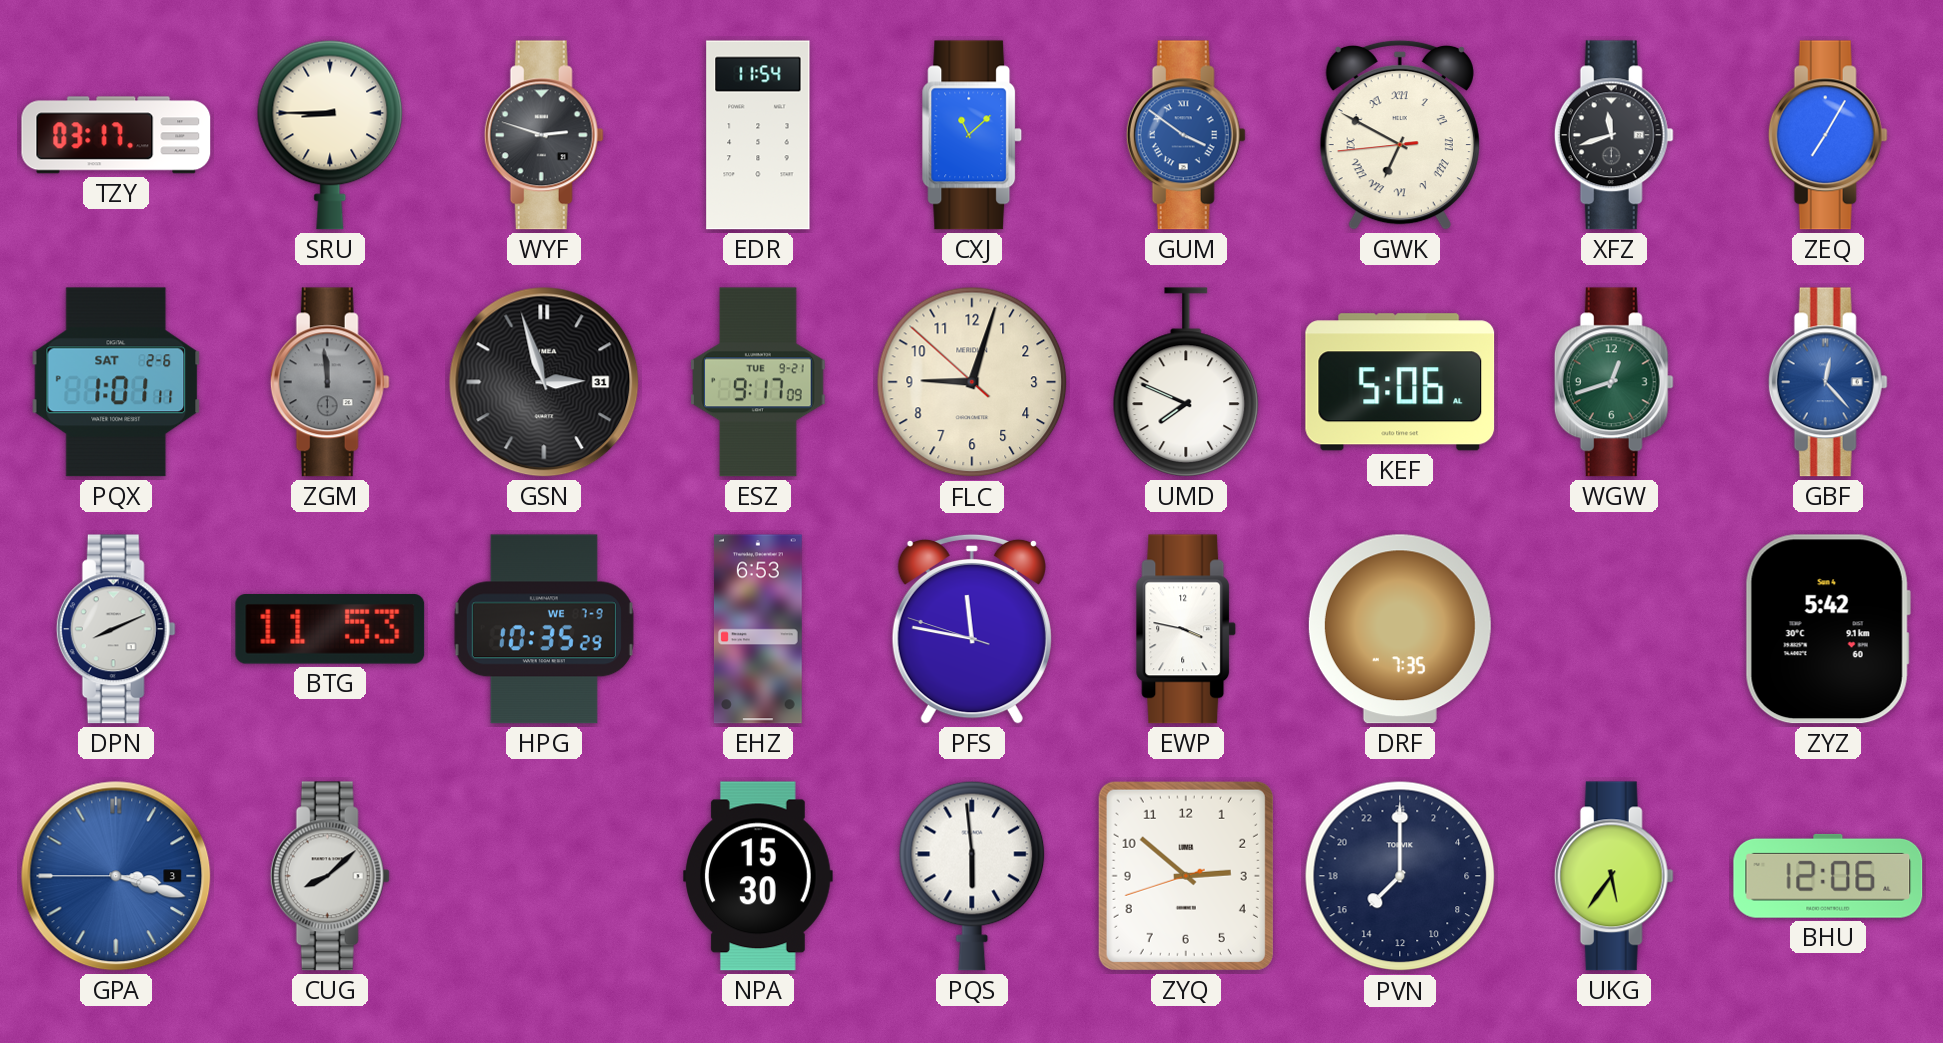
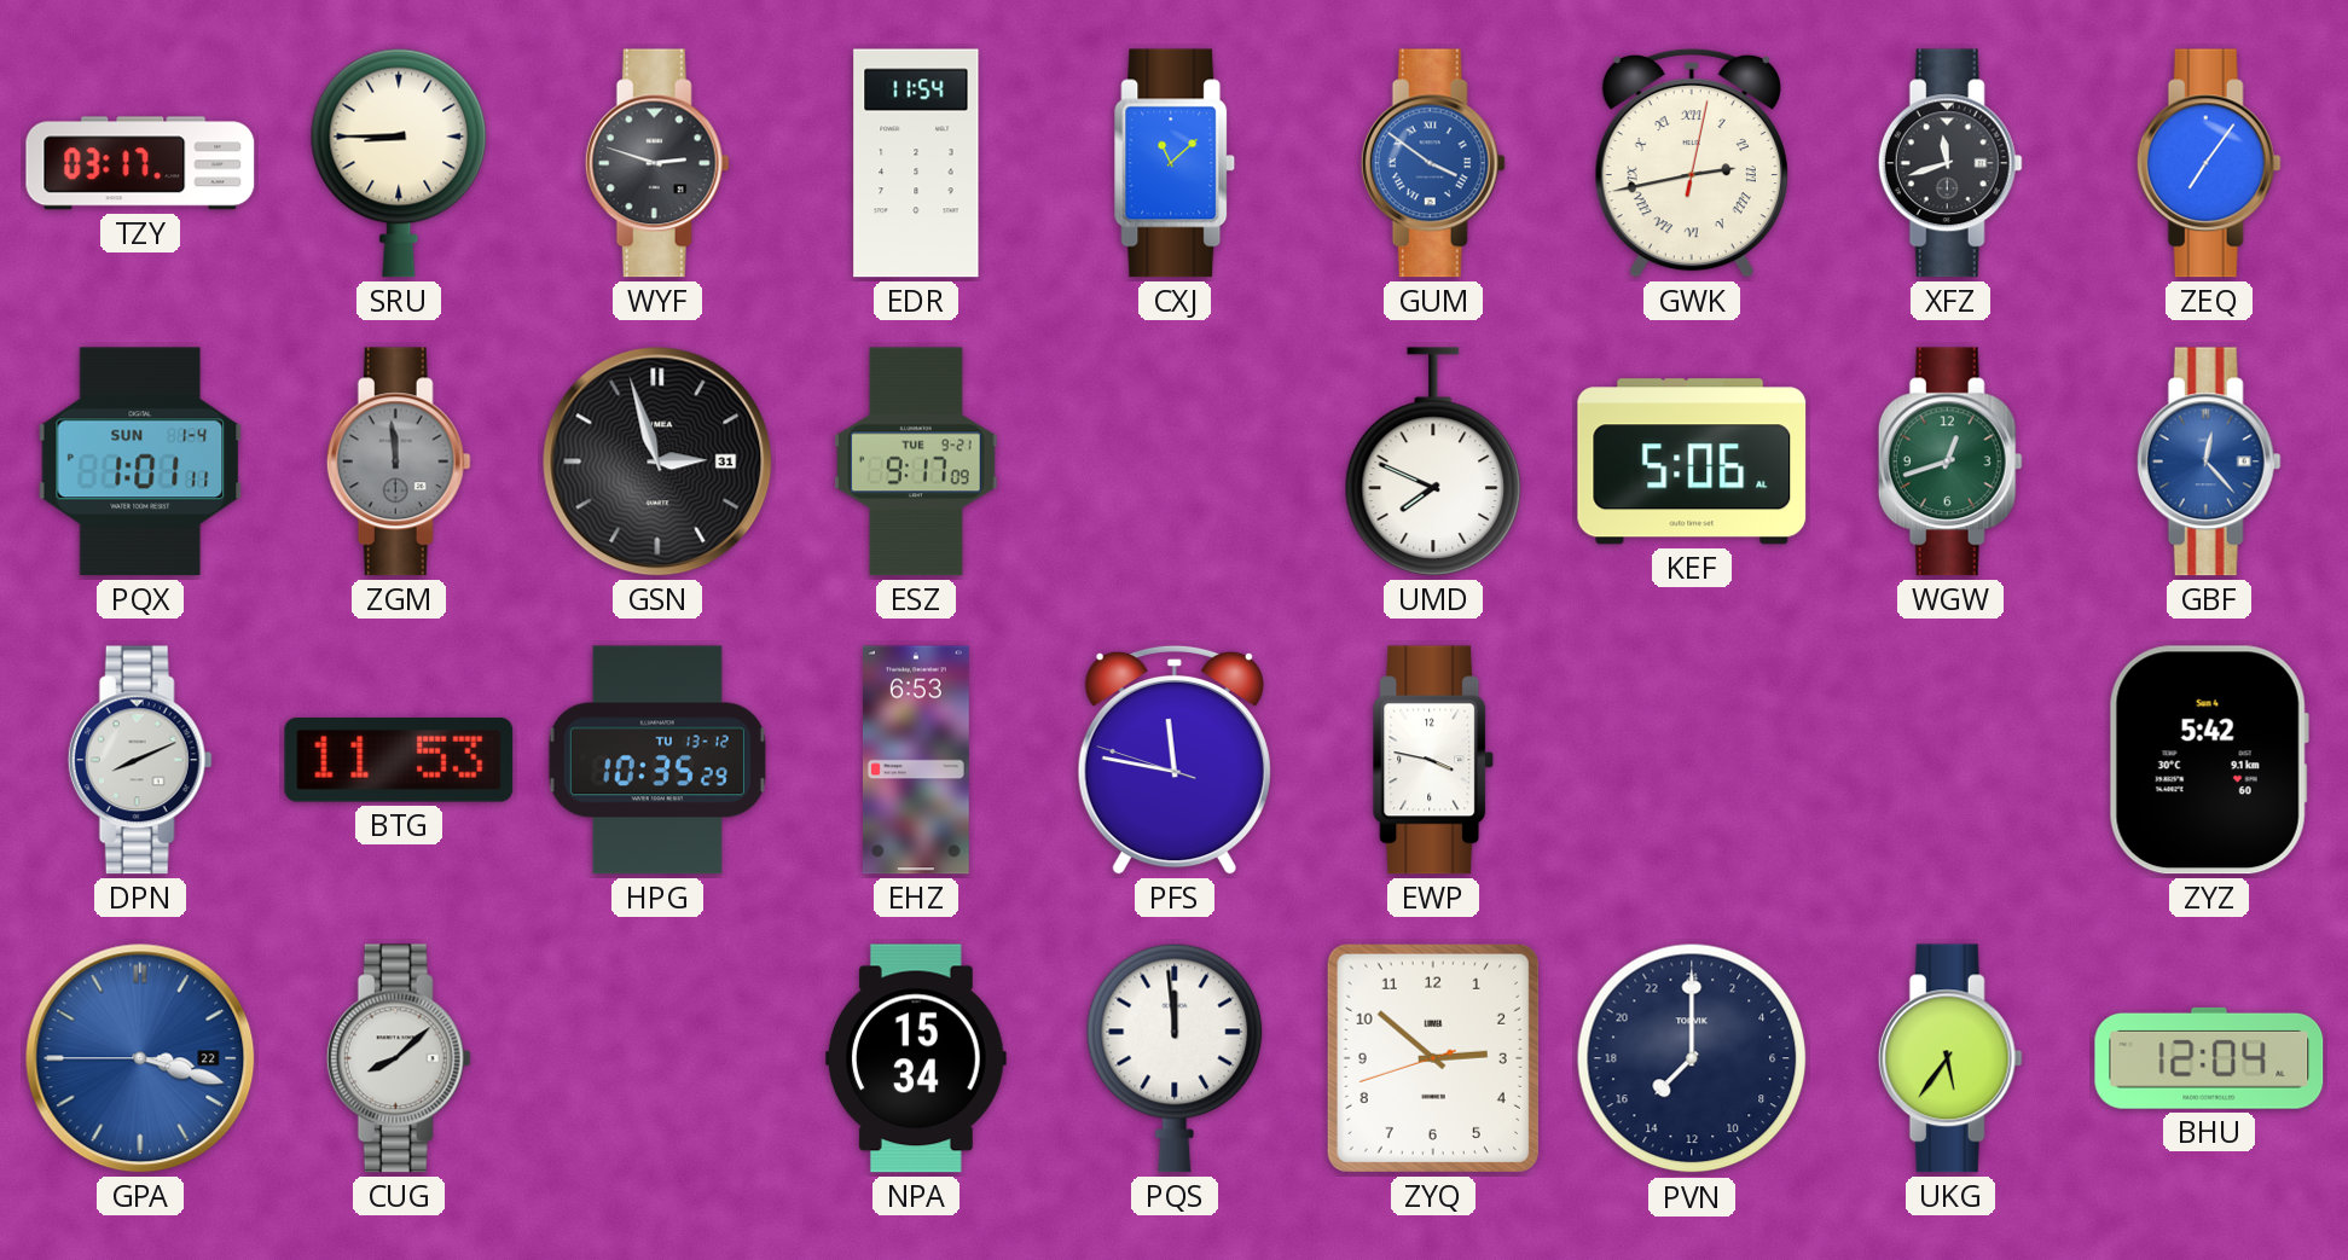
GWK: 6:49 -> 2:43
ZEQ: 7:05 -> 7:06
PQX date: SAT 2-6 -> SUN 1-4
FLC: 9:02 -> none
HPG date: WE 7-9 -> TU 13-12
DRF: 7:35 -> none
GPA date: 3 -> 22
NPA: 15:30 -> 15:34
PQS: 5:59 -> 11:59
BHU: 12:06 -> 12:04
